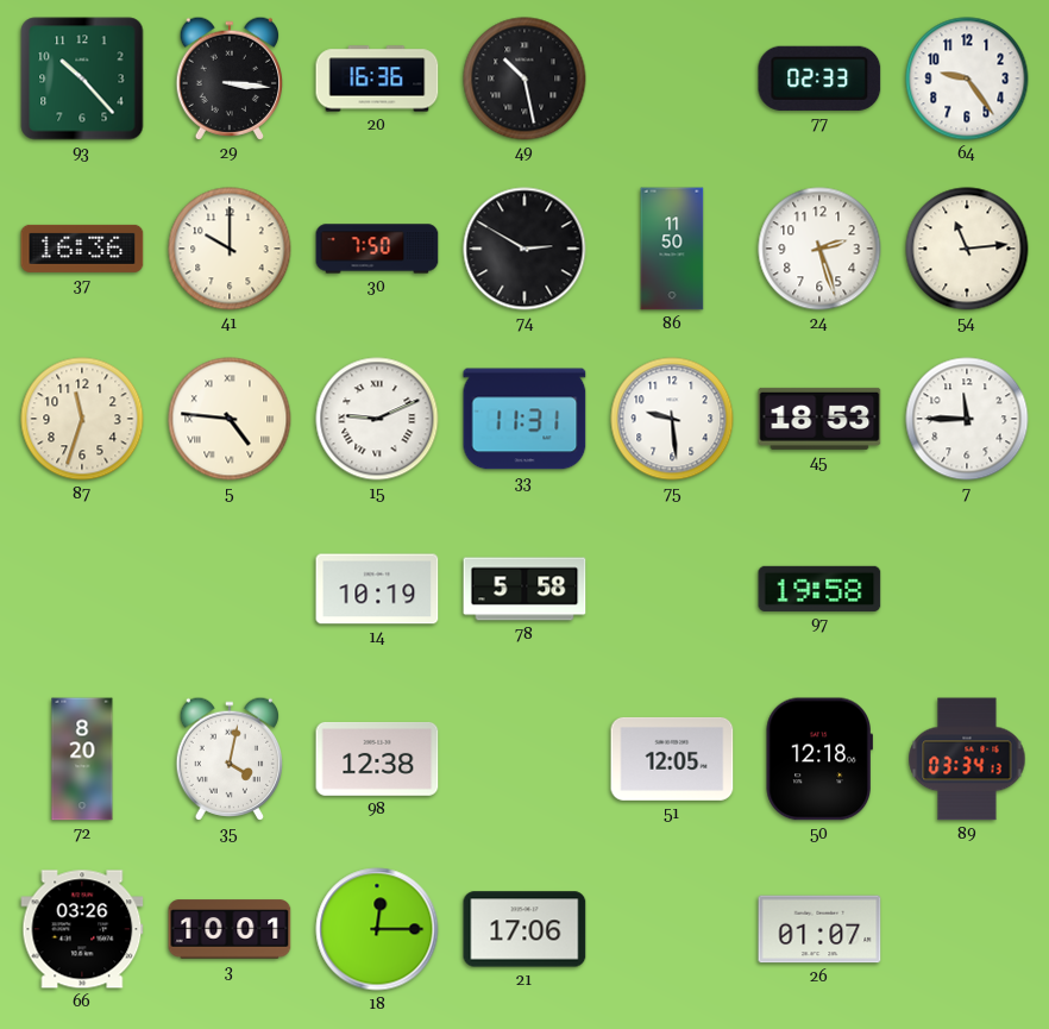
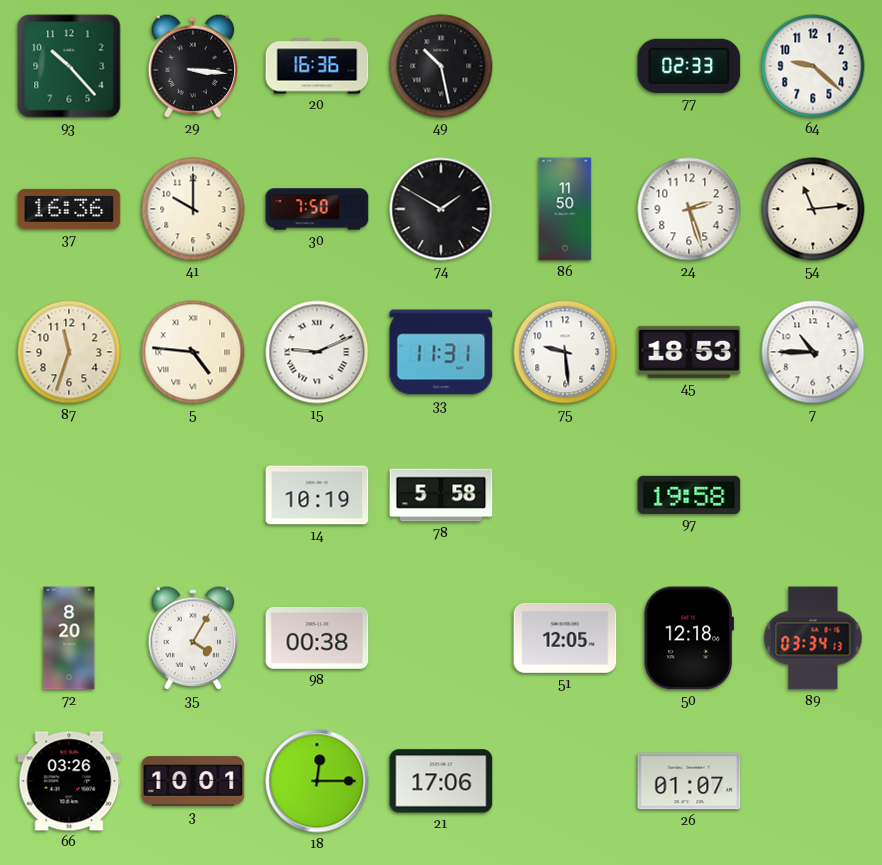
64: 9:24 -> 9:22
74: 2:50 -> 1:50
7: 11:45 -> 10:45
35: 4:02 -> 4:05
98: 12:38 -> 00:38
